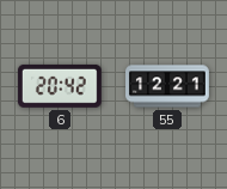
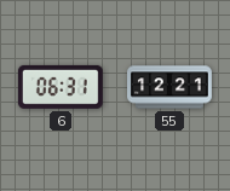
6: 20:42 -> 06:31
